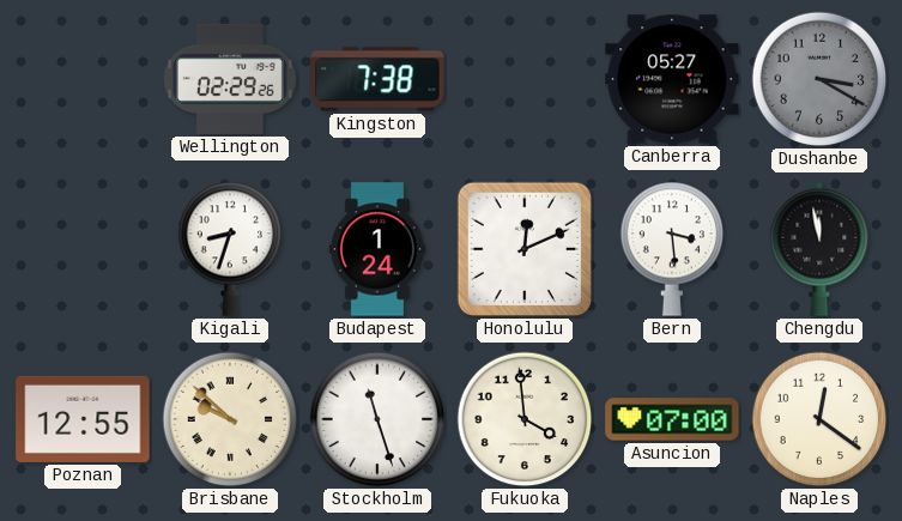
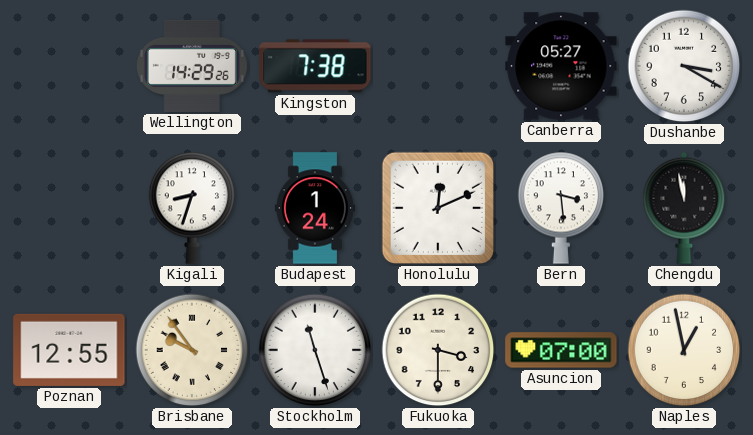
Wellington: 02:29 -> 14:29
Dushanbe dial: grey -> white
Brisbane: 9:52 -> 9:54
Fukuoka: 3:59 -> 3:30
Naples: 12:21 -> 12:58
